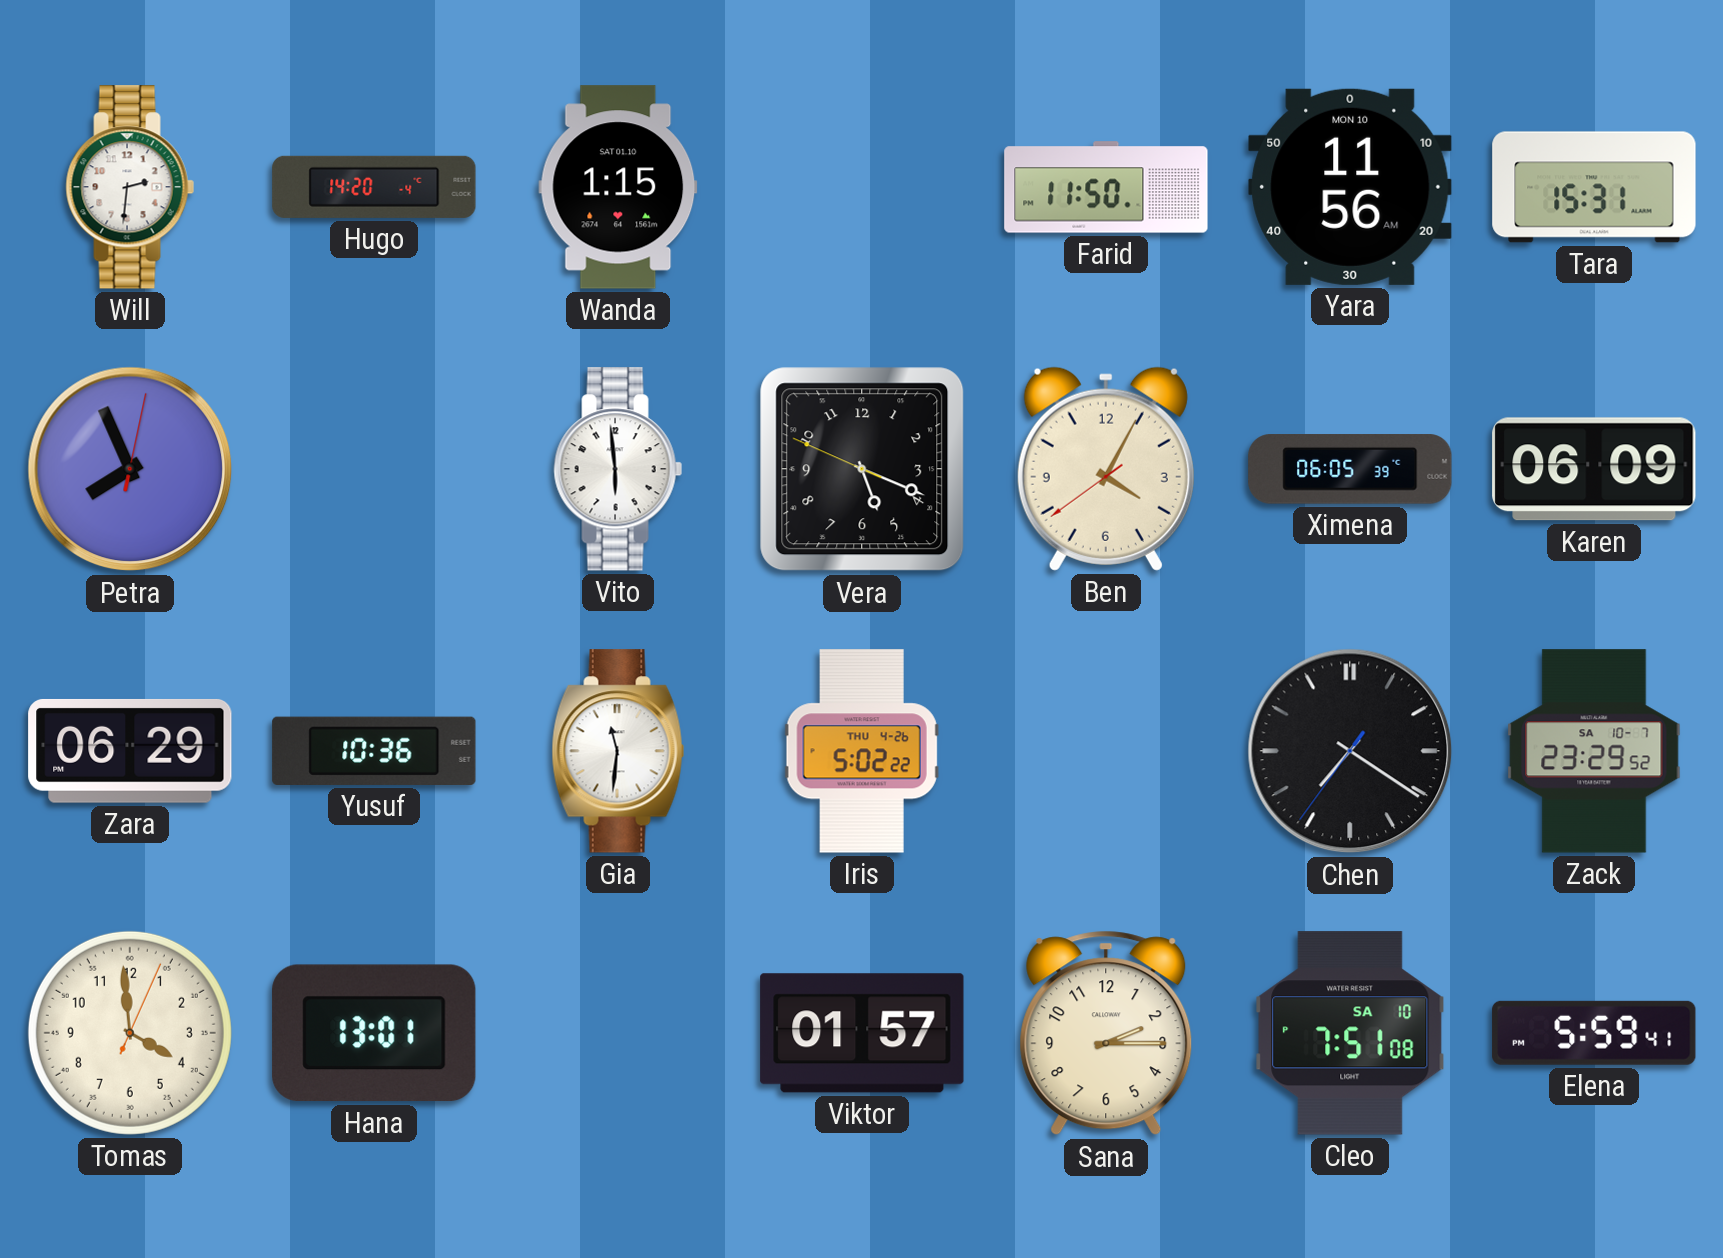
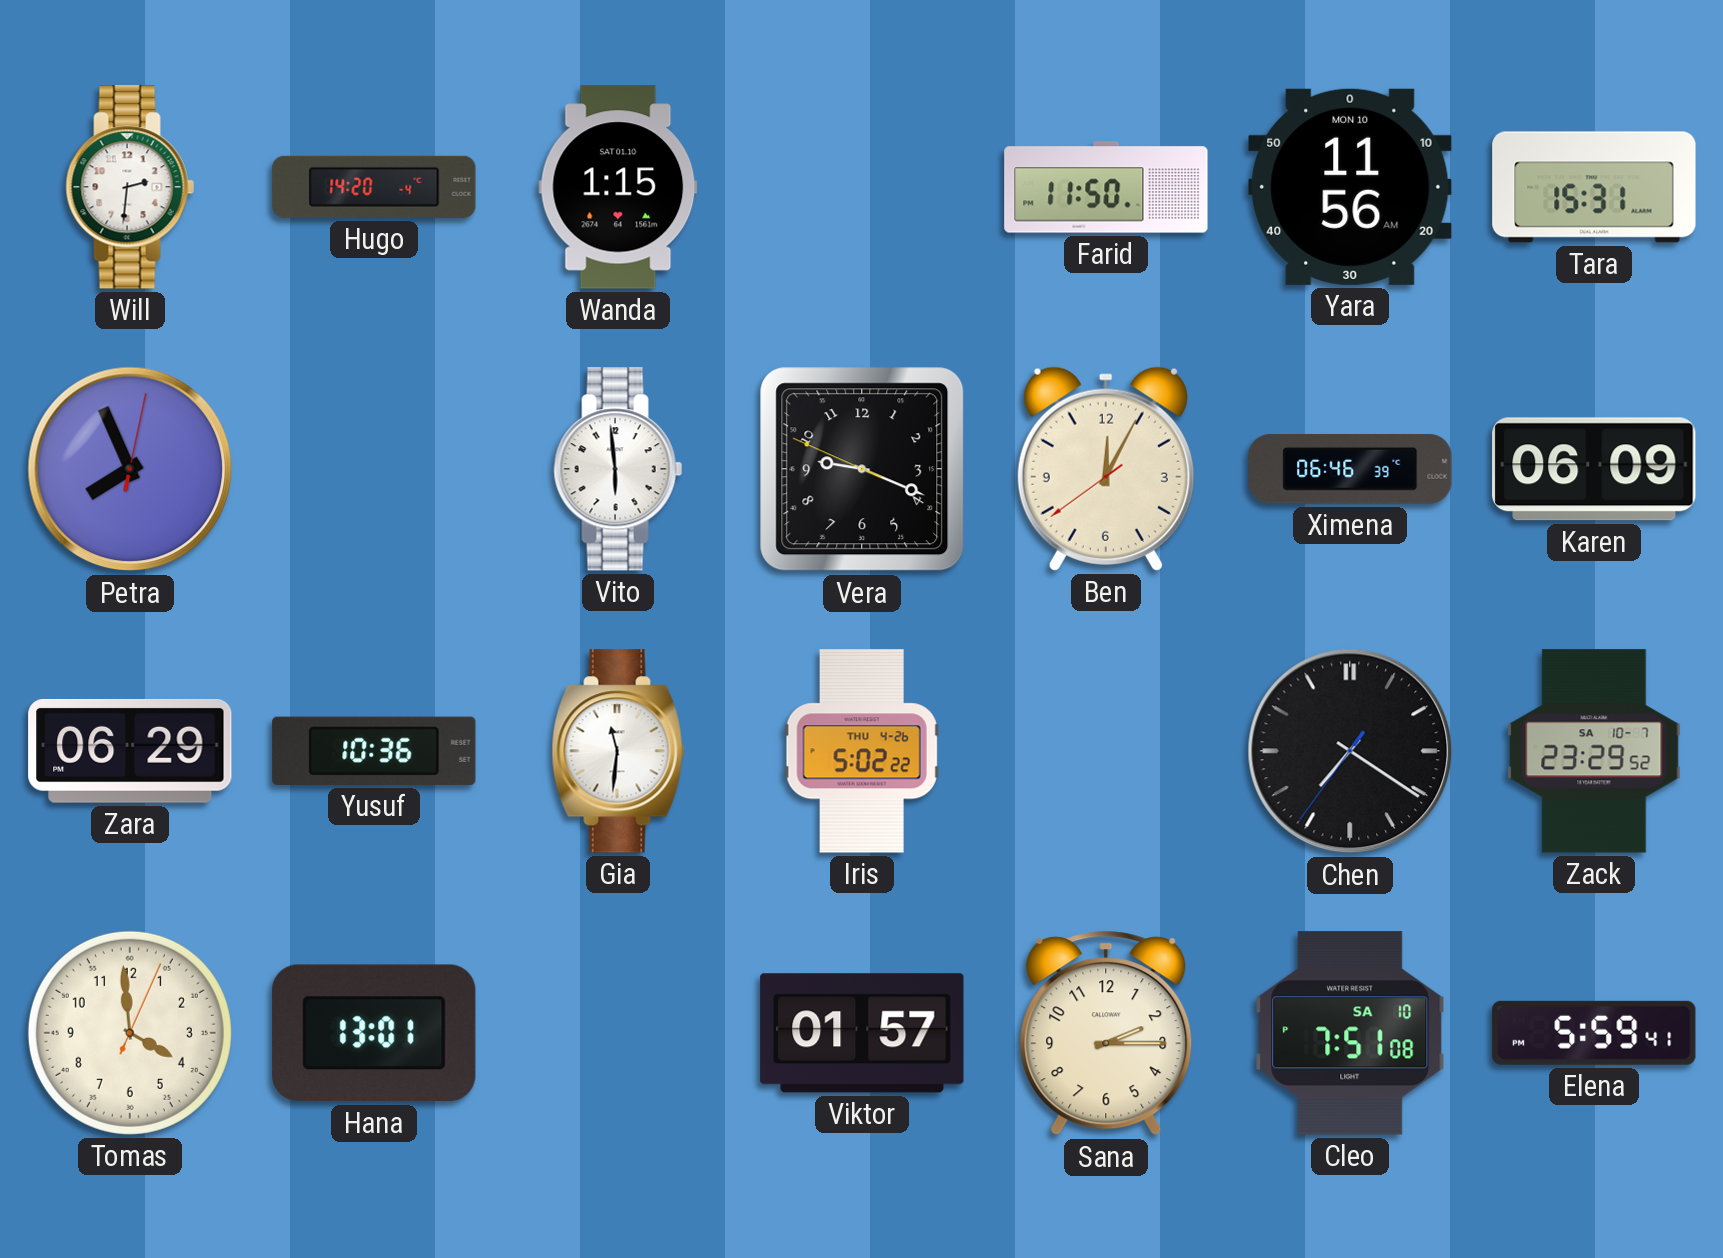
Vera: 5:18 -> 9:18
Ben: 4:04 -> 12:04
Ximena: 06:05 -> 06:46
